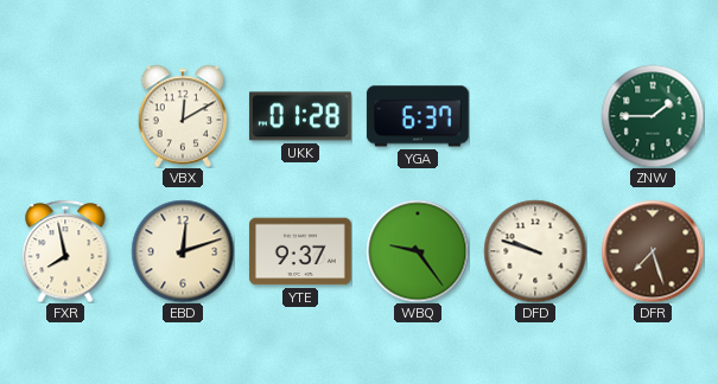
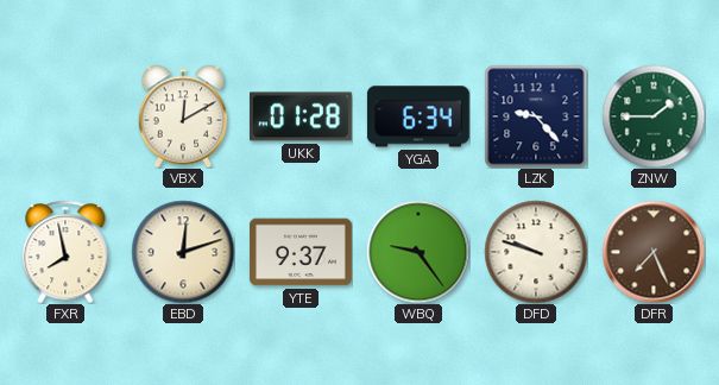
YGA: 6:37 -> 6:34
LZK: none -> 9:23
DFR: 7:27 -> 7:26
